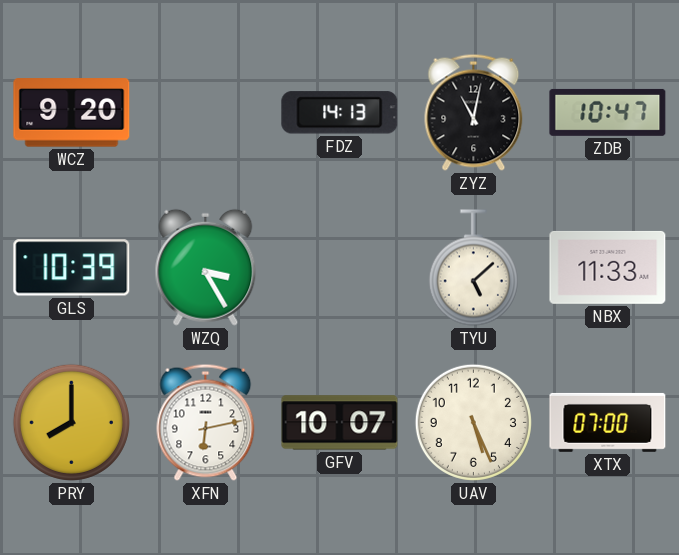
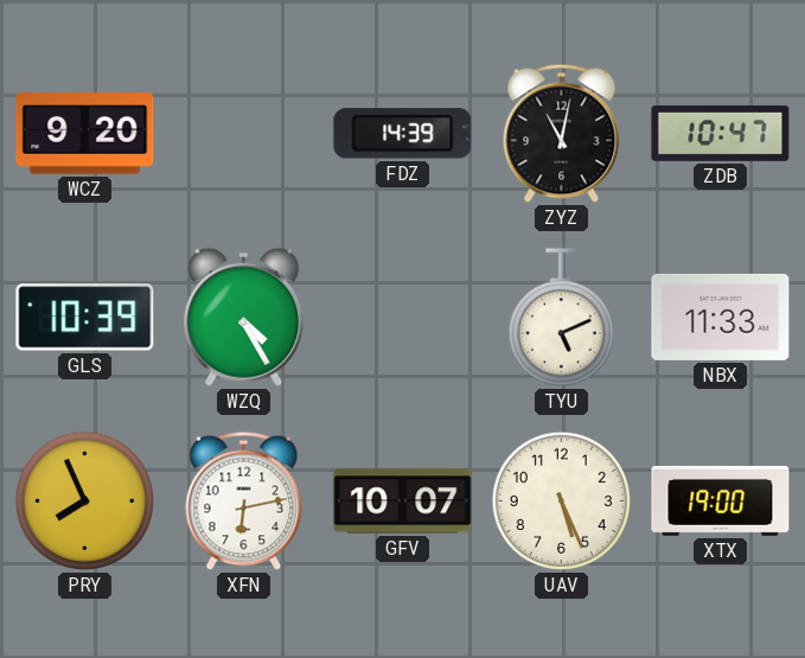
FDZ: 14:13 -> 14:39
WZQ: 3:25 -> 4:25
TYU: 5:08 -> 5:11
PRY: 8:00 -> 7:56
XTX: 07:00 -> 19:00
